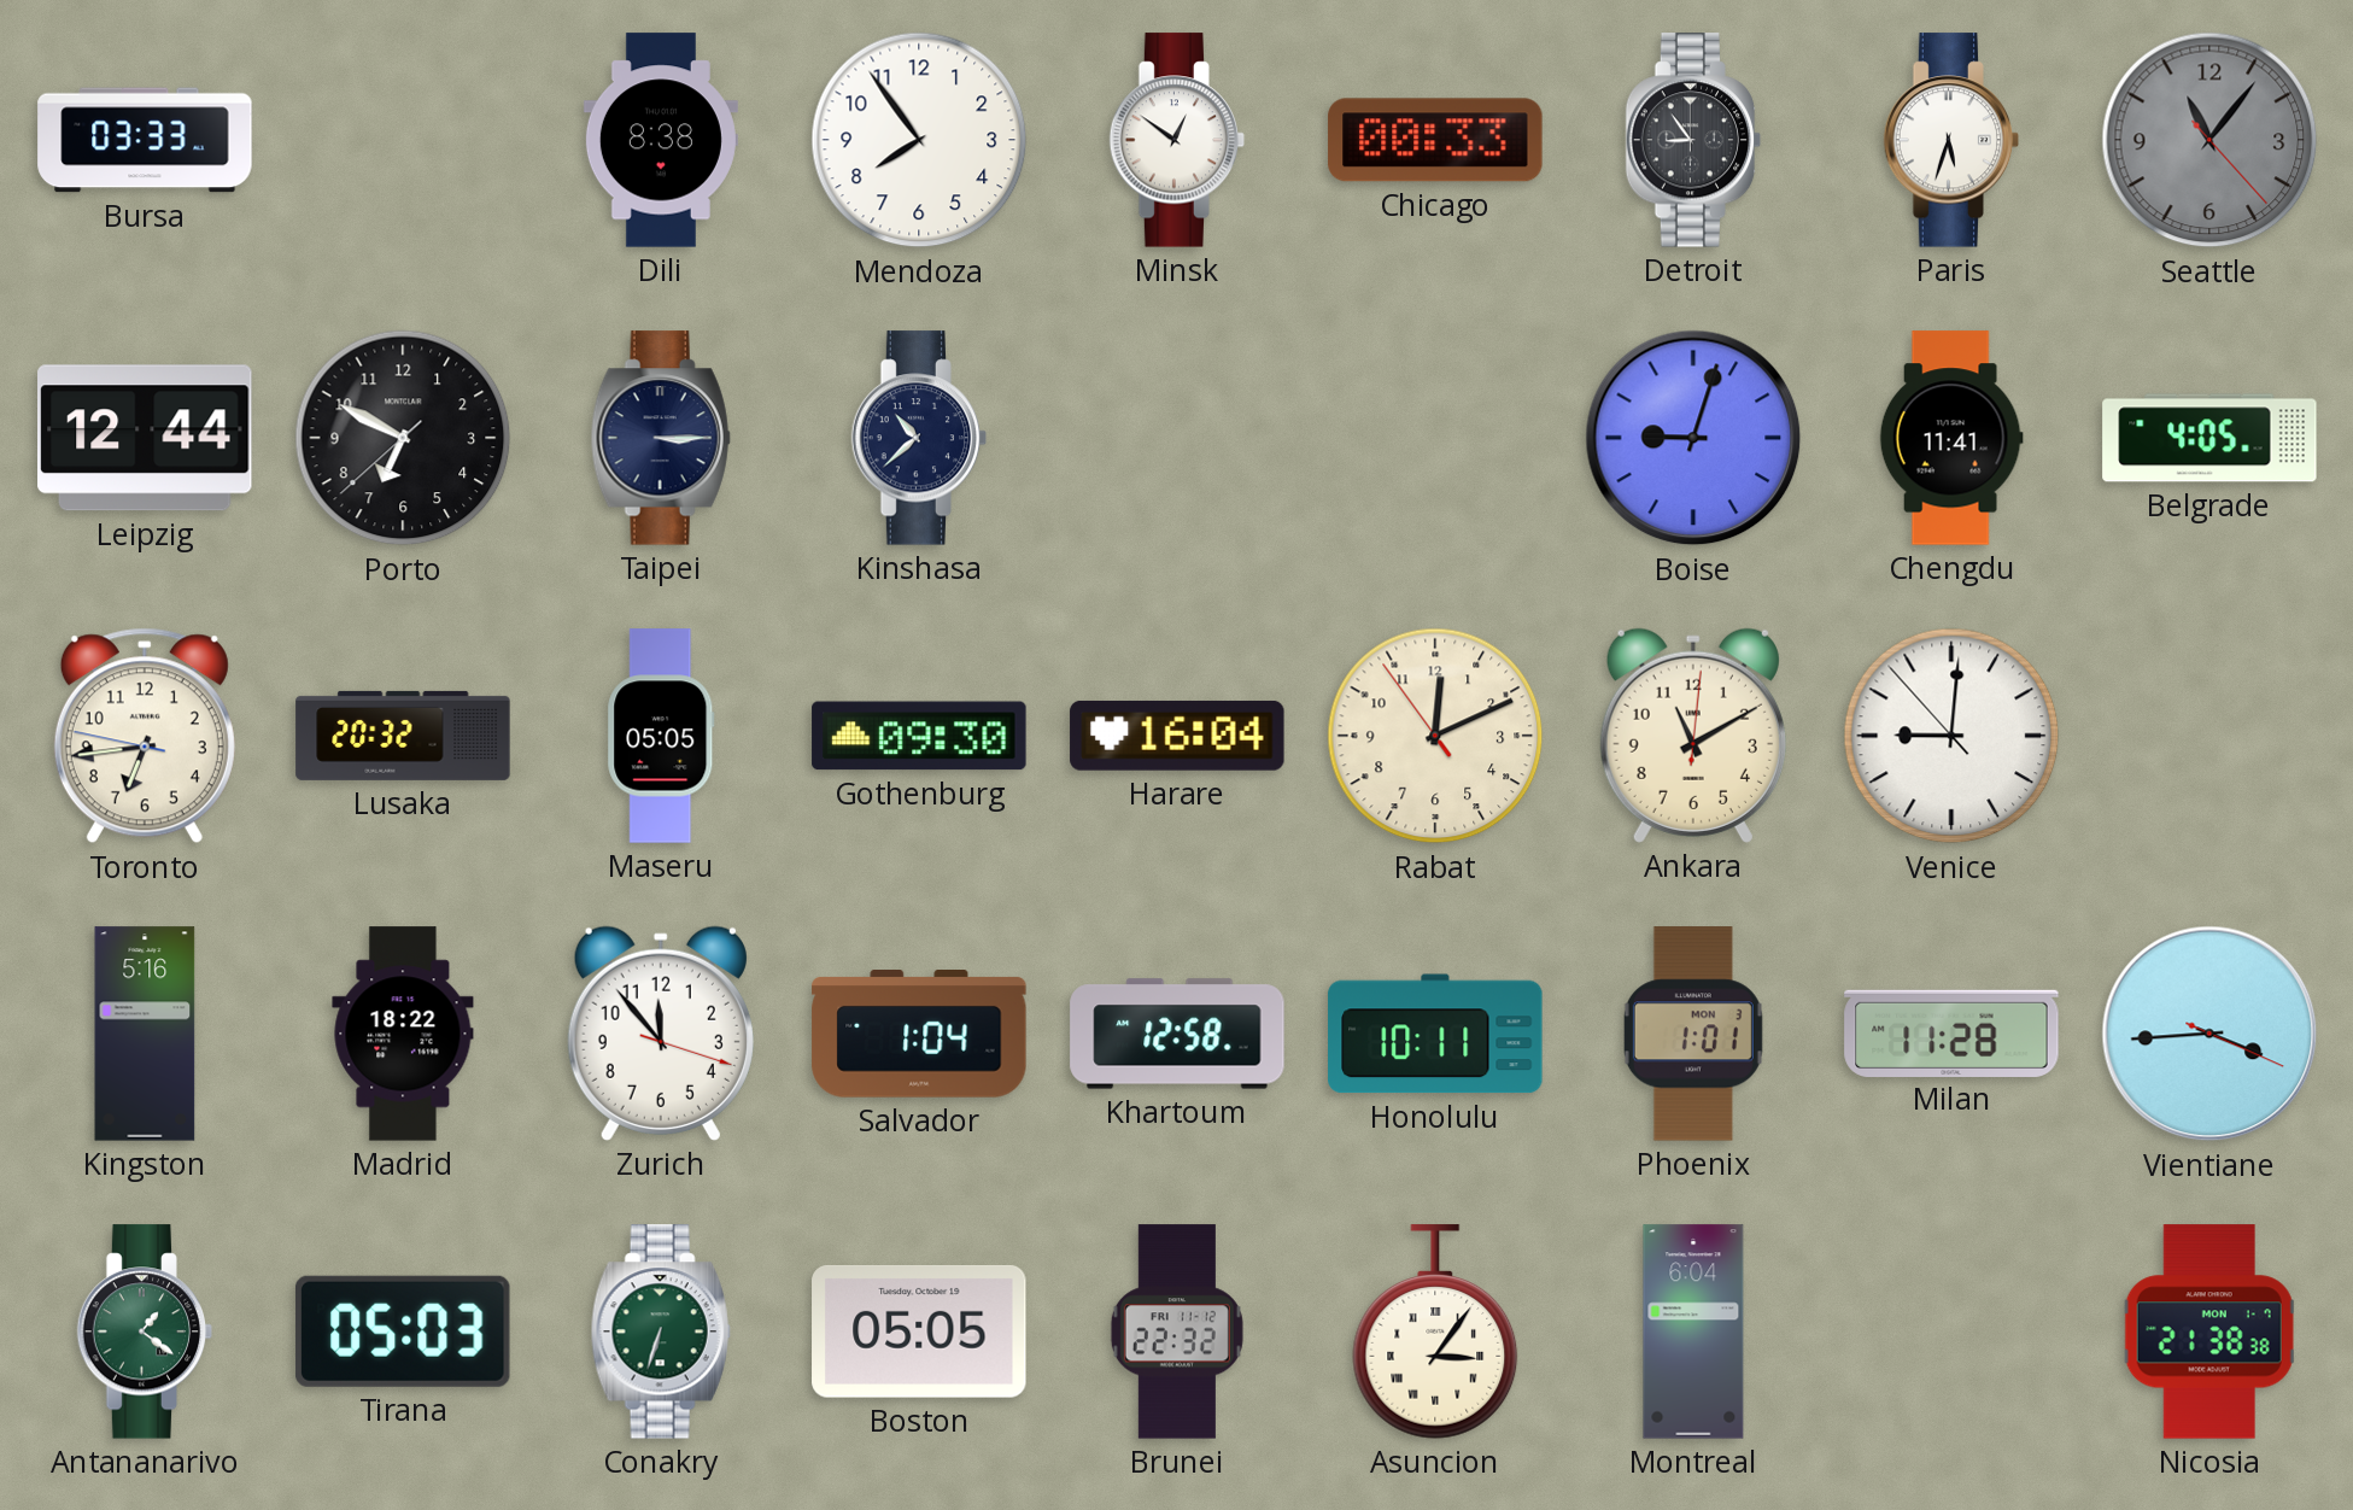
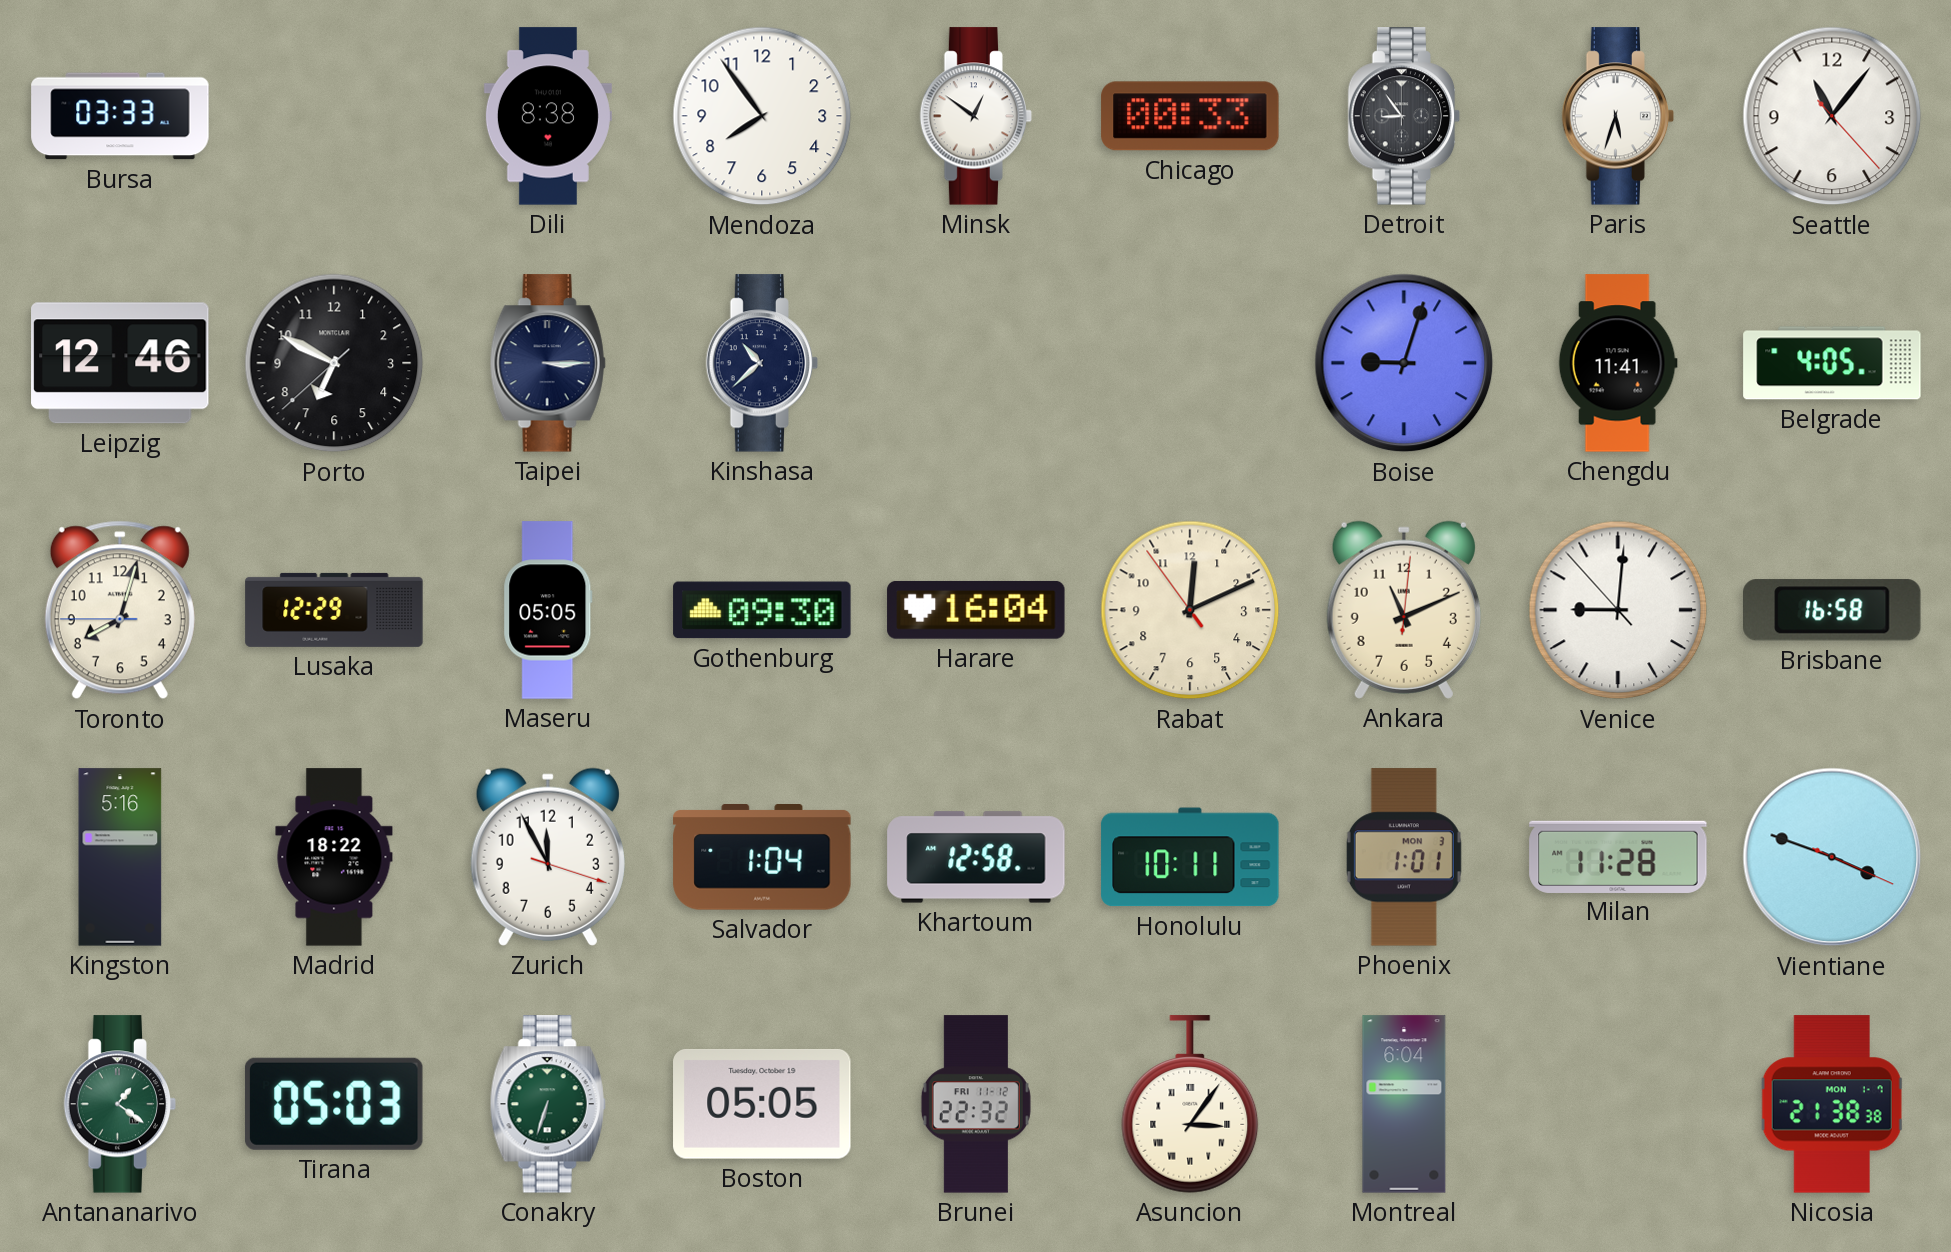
Seattle dial: grey -> white
Leipzig: 12:44 -> 12:46
Toronto: 6:43 -> 8:02
Lusaka: 20:32 -> 12:29
Ankara: 11:10 -> 11:11
Brisbane: none -> 16:58
Zurich: 11:53 -> 11:55
Vientiane: 3:44 -> 3:48
